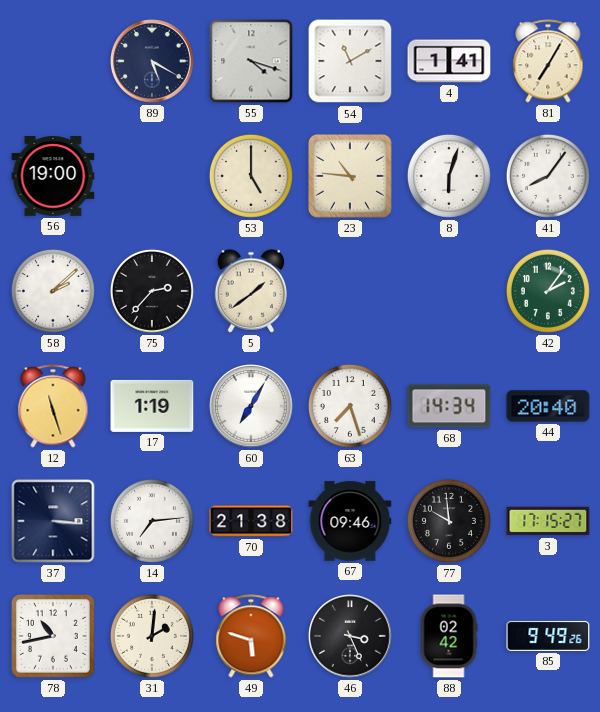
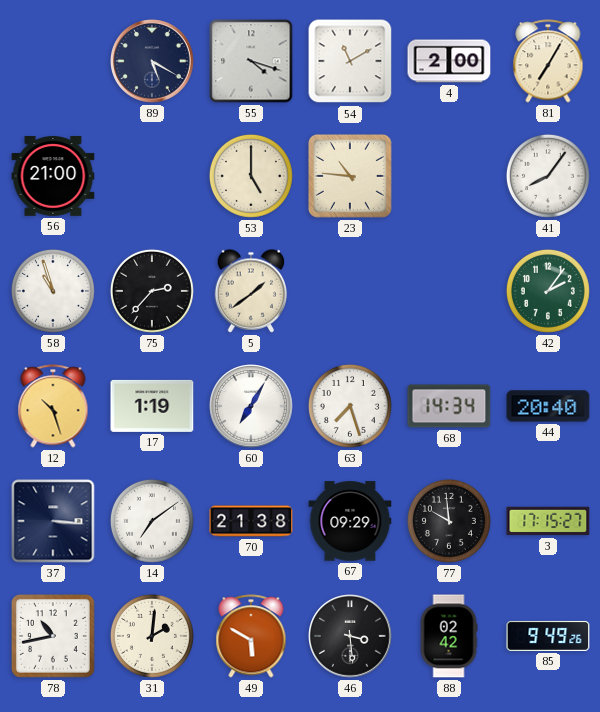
4: 1:41 -> 2:00
56: 19:00 -> 21:00
8: 6:03 -> none
58: 2:08 -> 10:57
12: 11:27 -> 10:27
14: 7:14 -> 7:09
67: 09:46 -> 09:29
49: 5:48 -> 5:50
46: 3:26 -> 3:29
